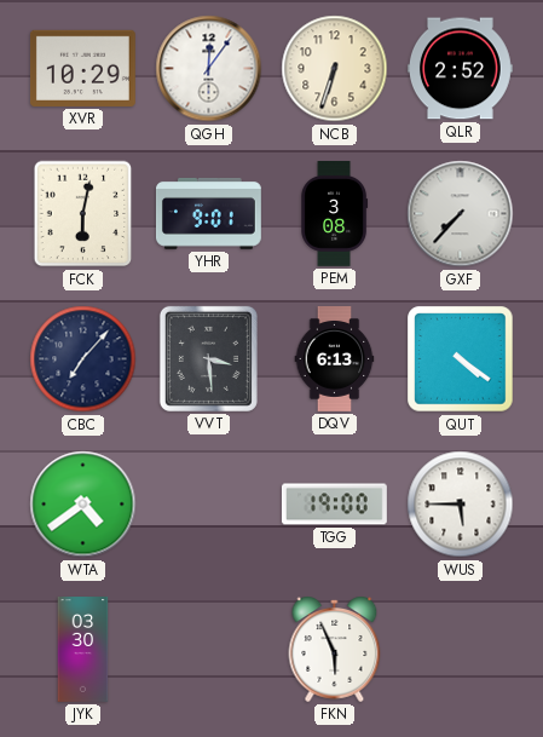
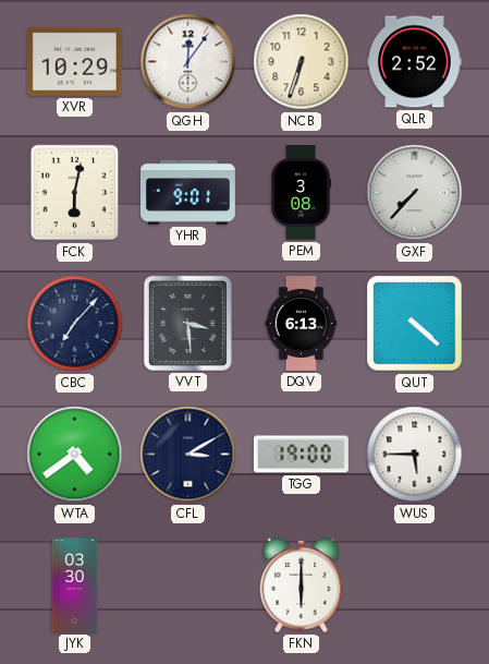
QUT: 4:21 -> 4:22
CFL: none -> 3:10
FKN: 5:56 -> 6:00
